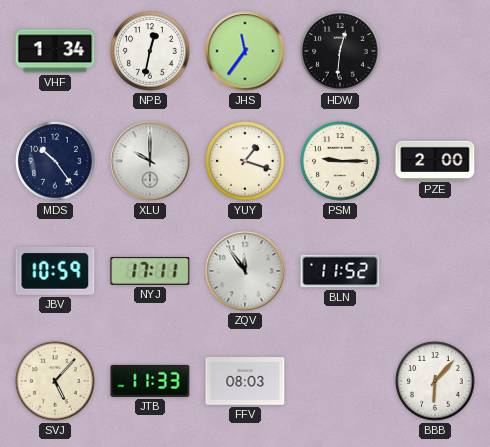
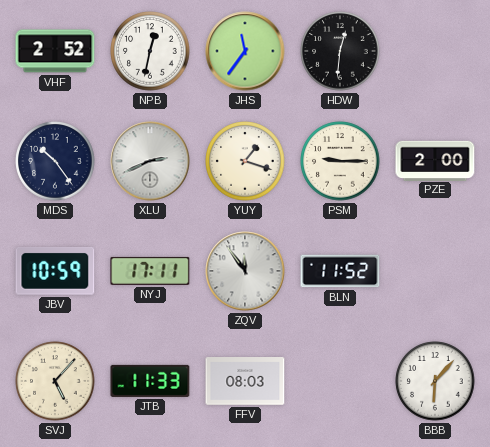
VHF: 1:34 -> 2:52
XLU: 10:00 -> 2:41
